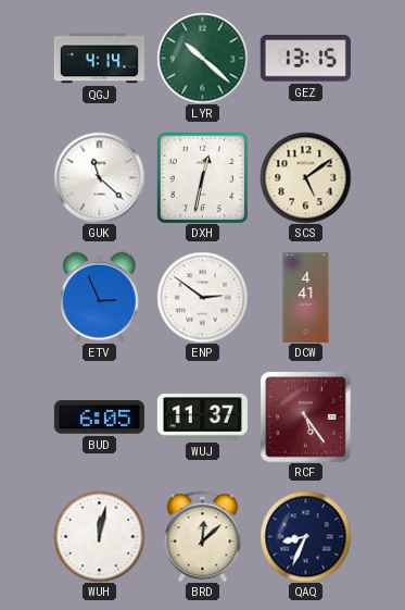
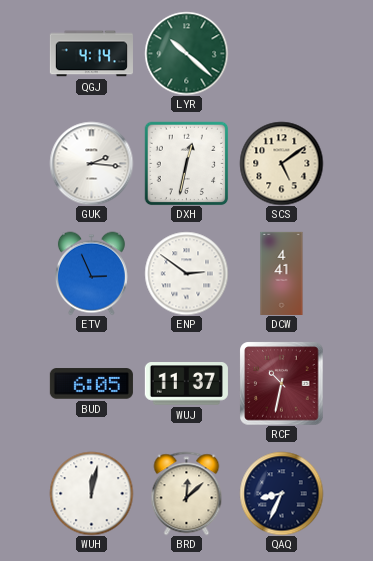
GEZ: 13:15 -> none
GUK: 11:22 -> 2:16
RCF: 5:24 -> 10:32
